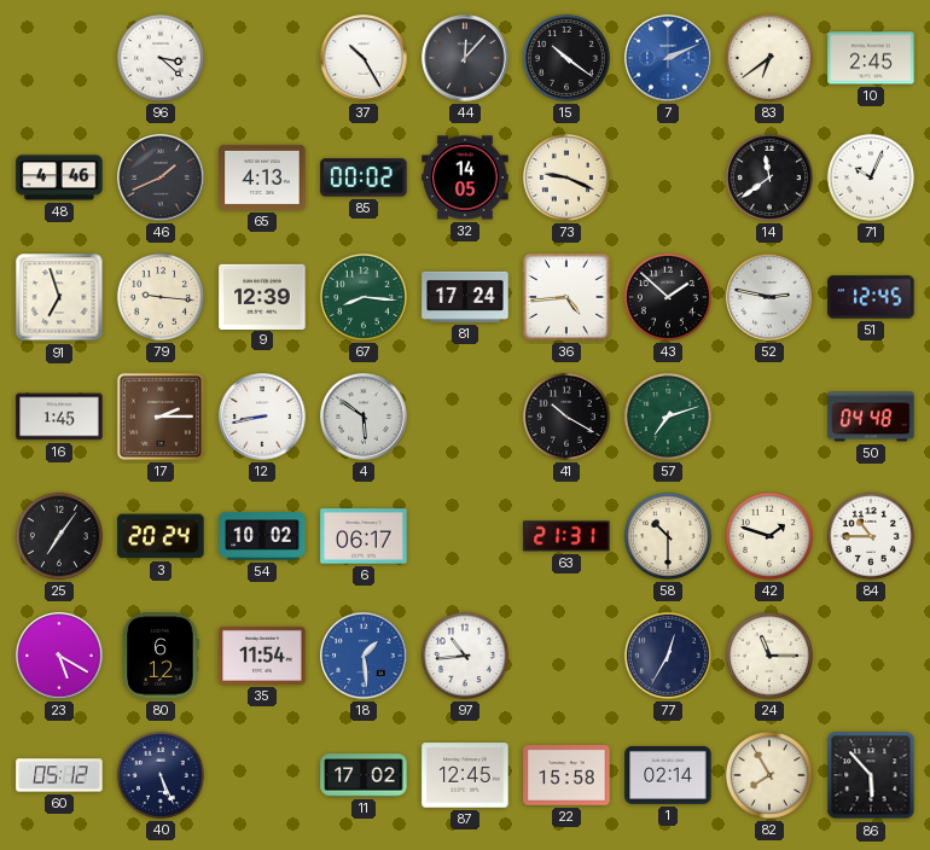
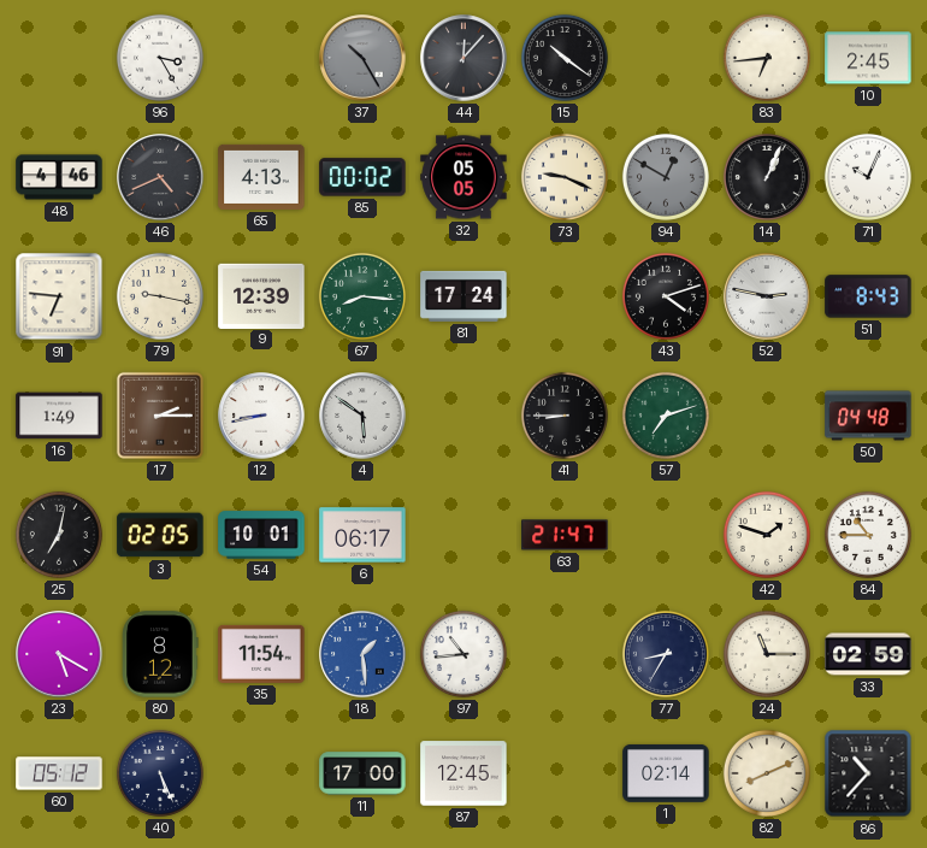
96: 3:22 -> 3:25
37 dial: white -> grey
7: 2:11 -> none
83: 6:39 -> 6:44
46: 1:41 -> 4:41
32: 14:05 -> 05:05
94: none -> 12:50
14: 11:39 -> 1:04
91: 6:57 -> 6:46
79: 9:16 -> 9:17
36: 4:44 -> none
43: 1:52 -> 4:12
51: 12:45 -> 8:43
16: 1:45 -> 1:49
41: 10:20 -> 8:45
25: 7:06 -> 7:02
3: 20:24 -> 02:05
54: 10:02 -> 10:01
63: 21:31 -> 21:47
58: 10:30 -> none
80: 6:12 -> 8:12
77: 12:35 -> 8:35
33: none -> 02:59
11: 17:02 -> 17:00
22: 15:58 -> none
82: 7:55 -> 8:11
86: 5:53 -> 10:37
